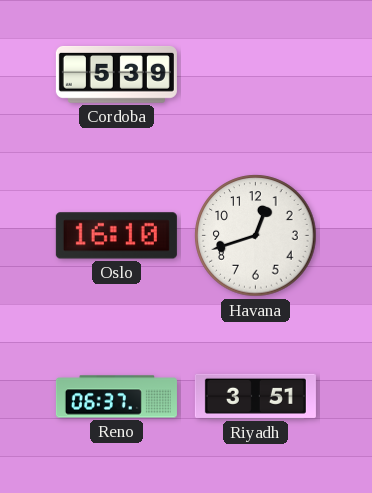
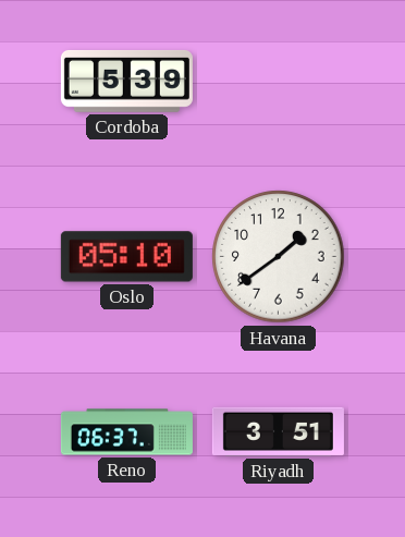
Oslo: 16:10 -> 05:10
Havana: 12:42 -> 1:39
